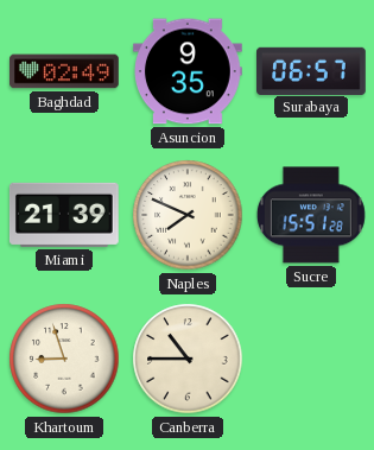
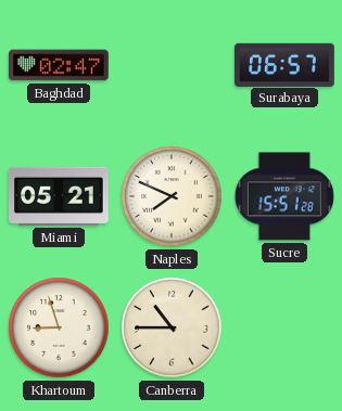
Baghdad: 02:49 -> 02:47
Asuncion: 9:35 -> none
Miami: 21:39 -> 05:21
